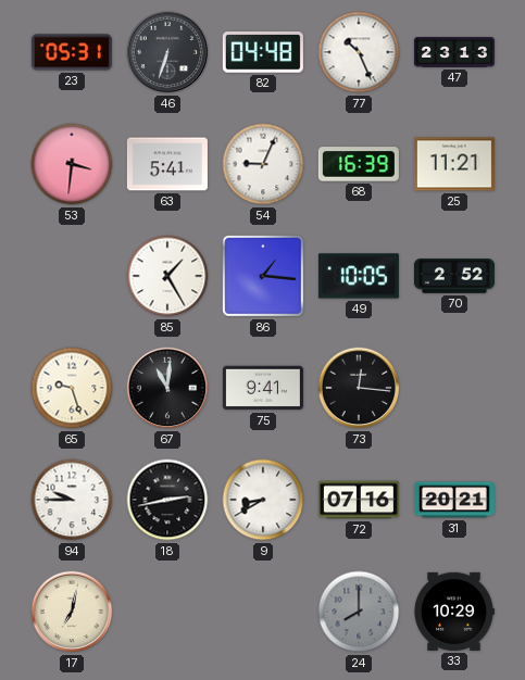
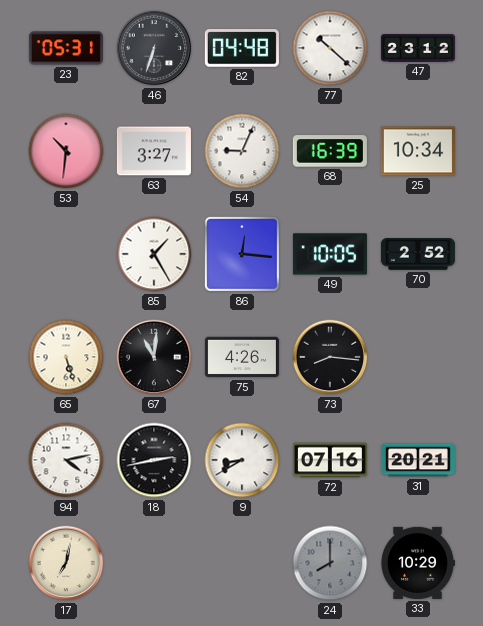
77: 10:26 -> 10:22
47: 23:13 -> 23:12
53: 3:31 -> 10:31
63: 5:41 -> 3:27
25: 11:21 -> 10:34
86: 1:16 -> 12:16
65: 9:27 -> 5:27
75: 9:41 -> 4:26
73: 12:16 -> 8:16
94: 9:45 -> 4:13
